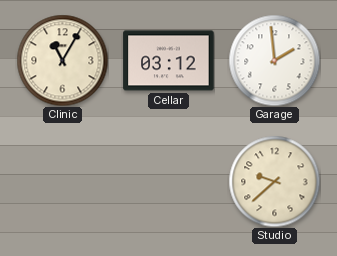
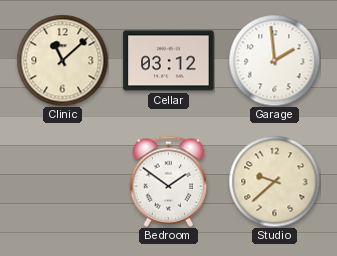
Clinic: 11:05 -> 11:08
Bedroom: none -> 1:51
